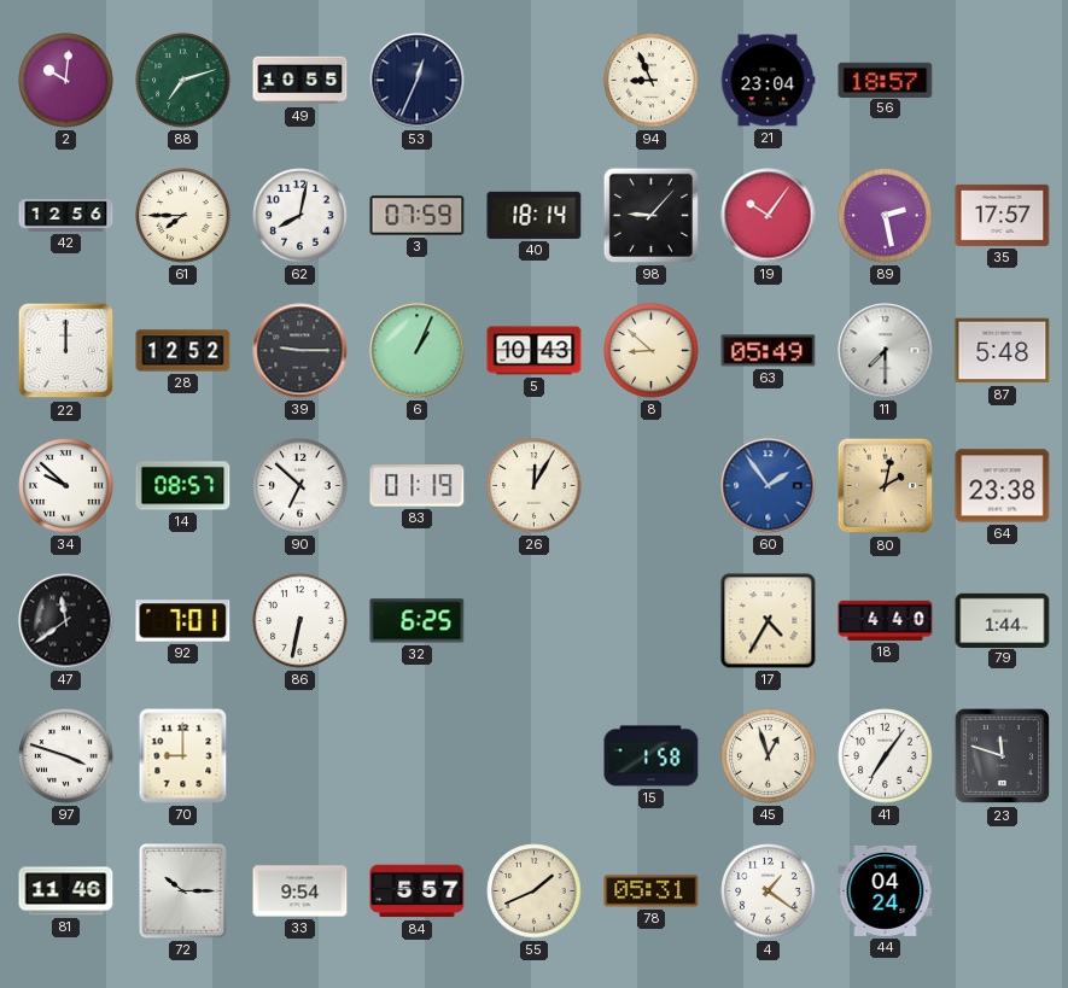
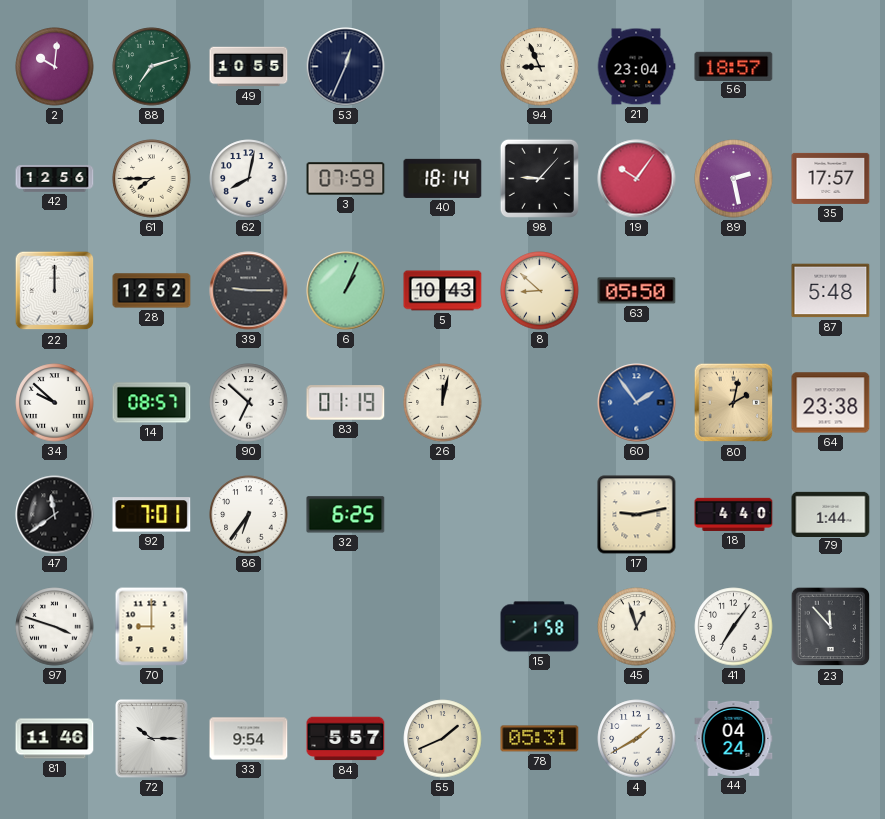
63: 05:49 -> 05:50
11: 7:30 -> none
26: 12:05 -> 12:02
86: 6:32 -> 6:36
17: 4:35 -> 9:13
23: 11:48 -> 11:53
4: 1:21 -> 1:40
